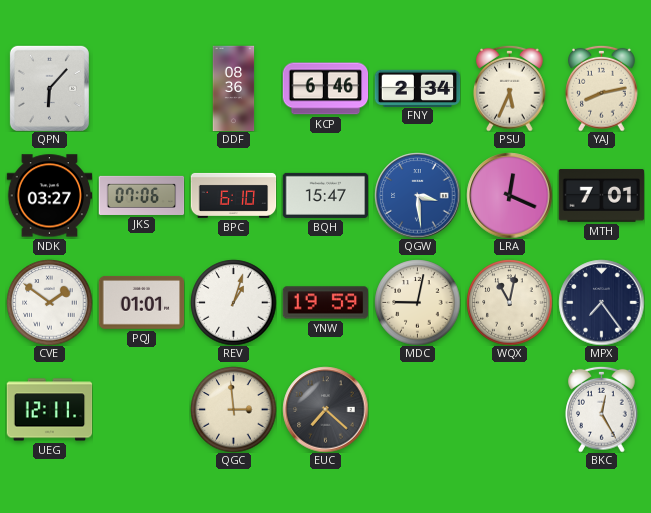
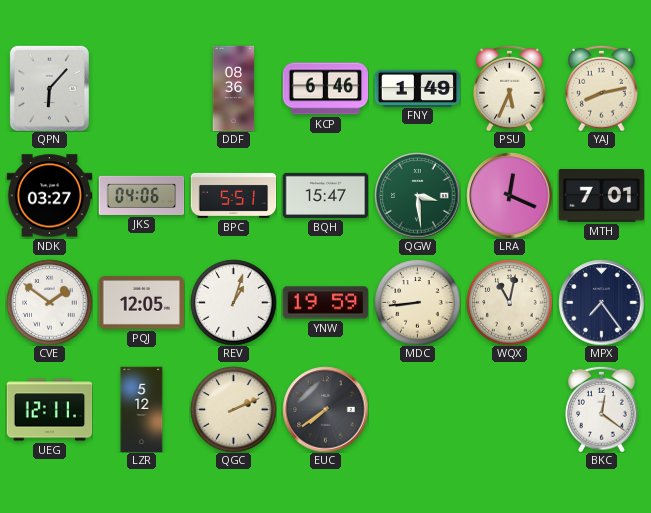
FNY: 2:34 -> 1:49
JKS: 07:06 -> 04:06
BPC: 6:10 -> 5:51
QGW dial: blue -> green
PQJ: 01:01 -> 12:05
MDC: 9:02 -> 8:44
LZR: none -> 5:12
QGC: 2:59 -> 2:11
EUC: 7:22 -> 7:39
BKC: 12:25 -> 12:21
